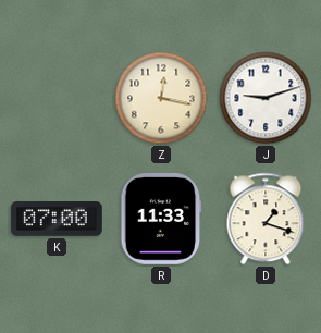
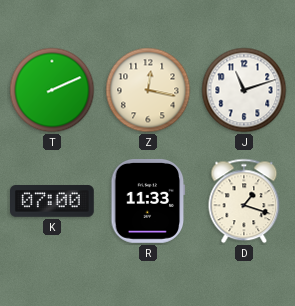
T: none -> 2:11
J: 9:12 -> 11:12
